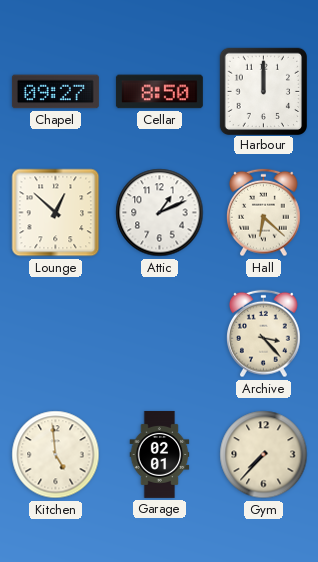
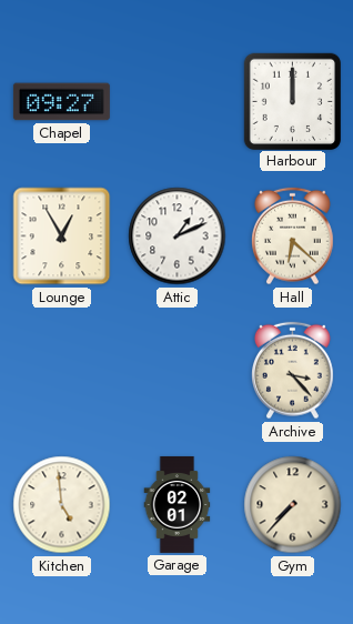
Cellar: 8:50 -> none
Lounge: 12:52 -> 12:55
